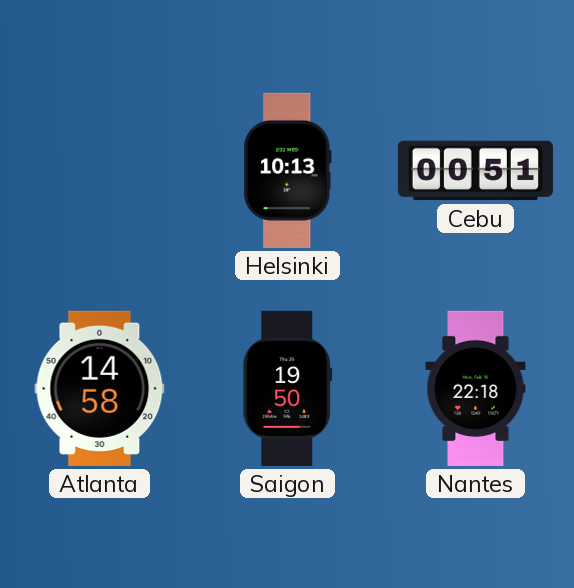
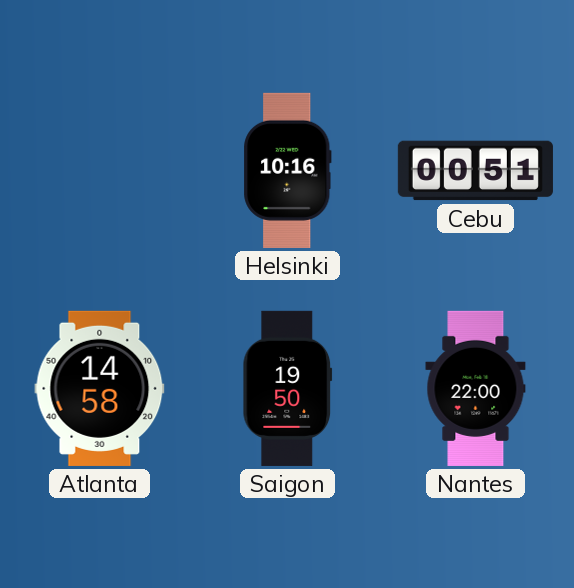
Helsinki: 10:13 -> 10:16
Nantes: 22:18 -> 22:00
